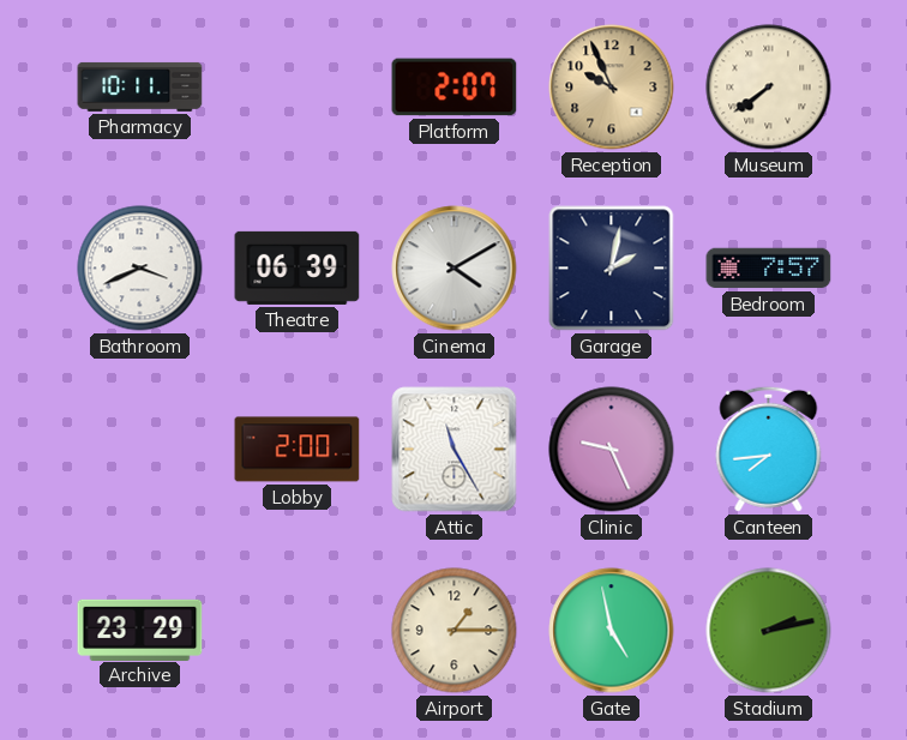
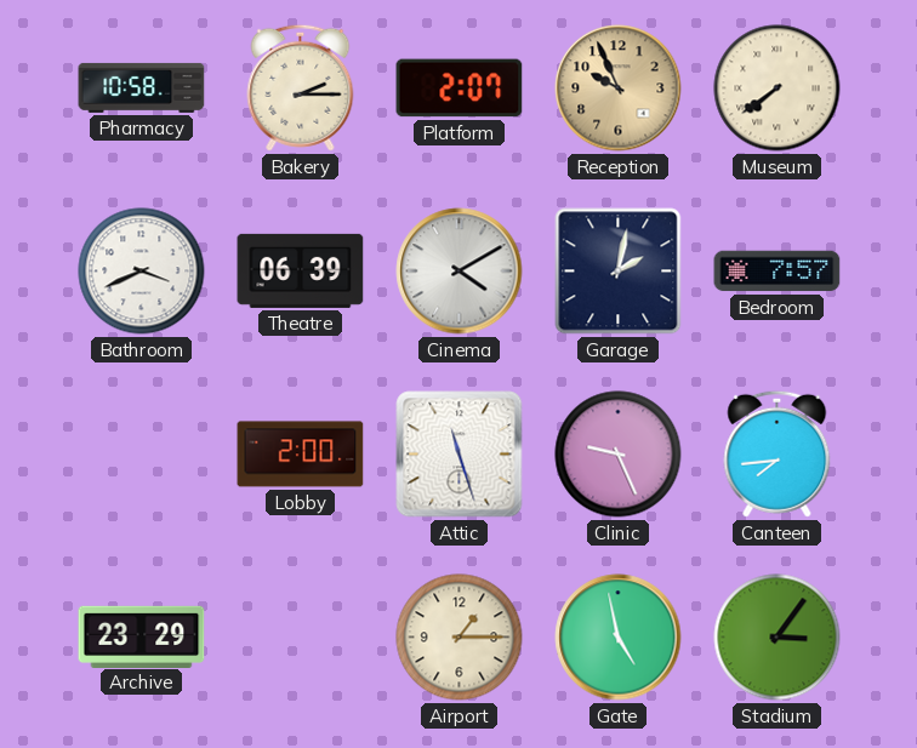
Pharmacy: 10:11 -> 10:58
Bakery: none -> 2:15
Attic: 11:25 -> 11:27
Stadium: 2:13 -> 3:06
